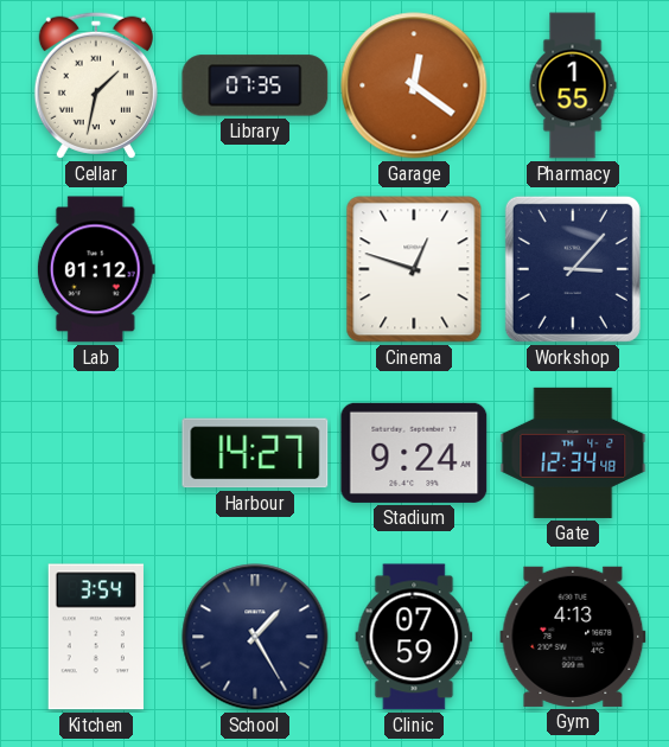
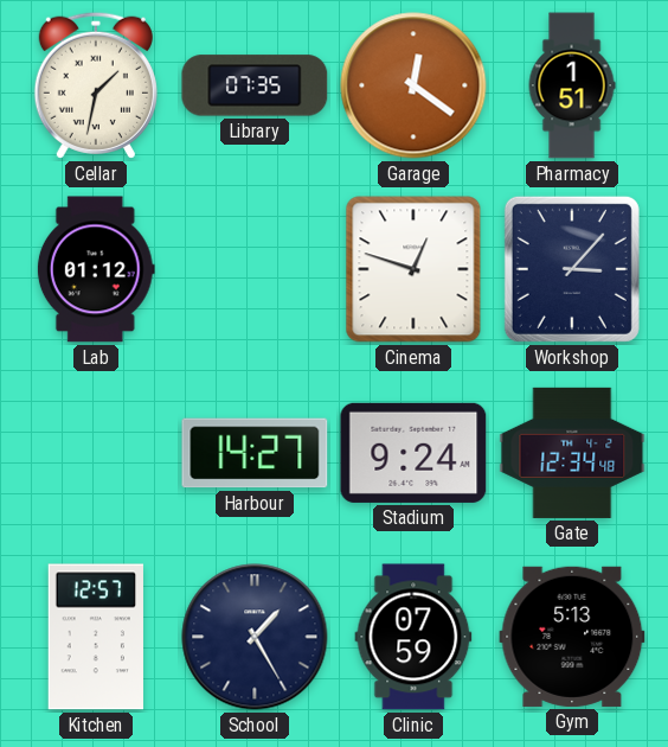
Pharmacy: 1:55 -> 1:51
Kitchen: 3:54 -> 12:57
Gym: 4:13 -> 5:13
